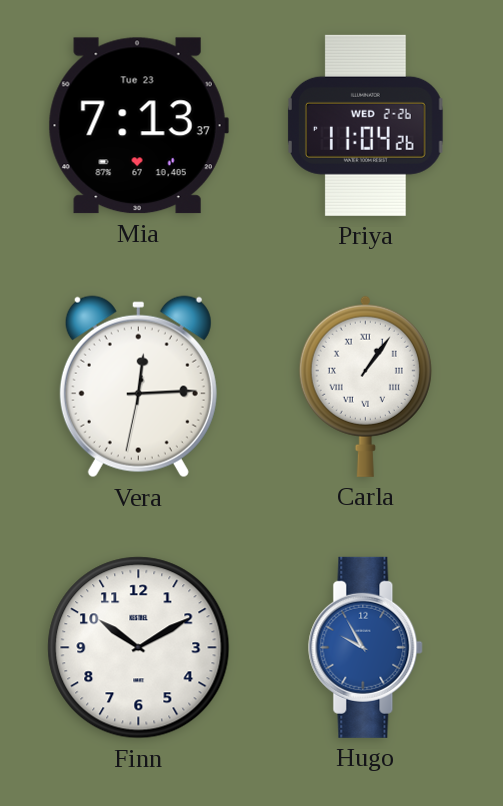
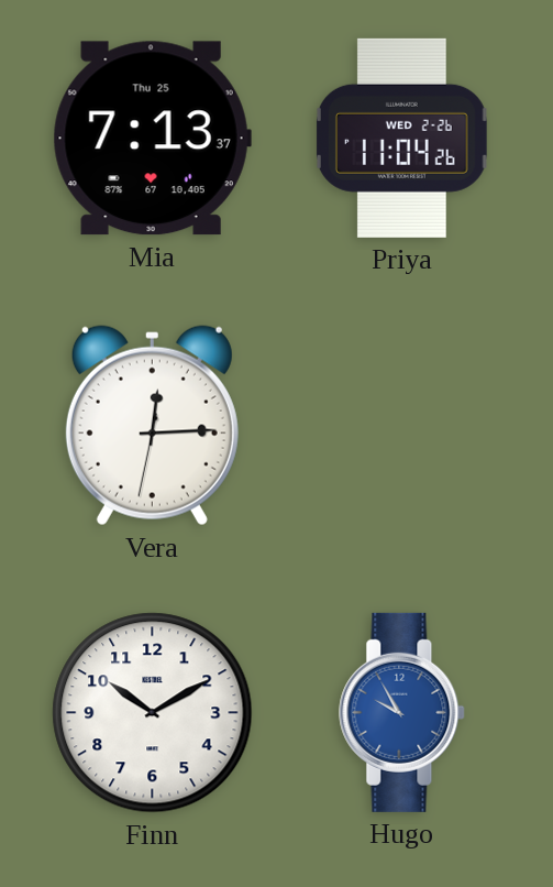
Mia date: Tue 23 -> Thu 25
Carla: 1:06 -> none
